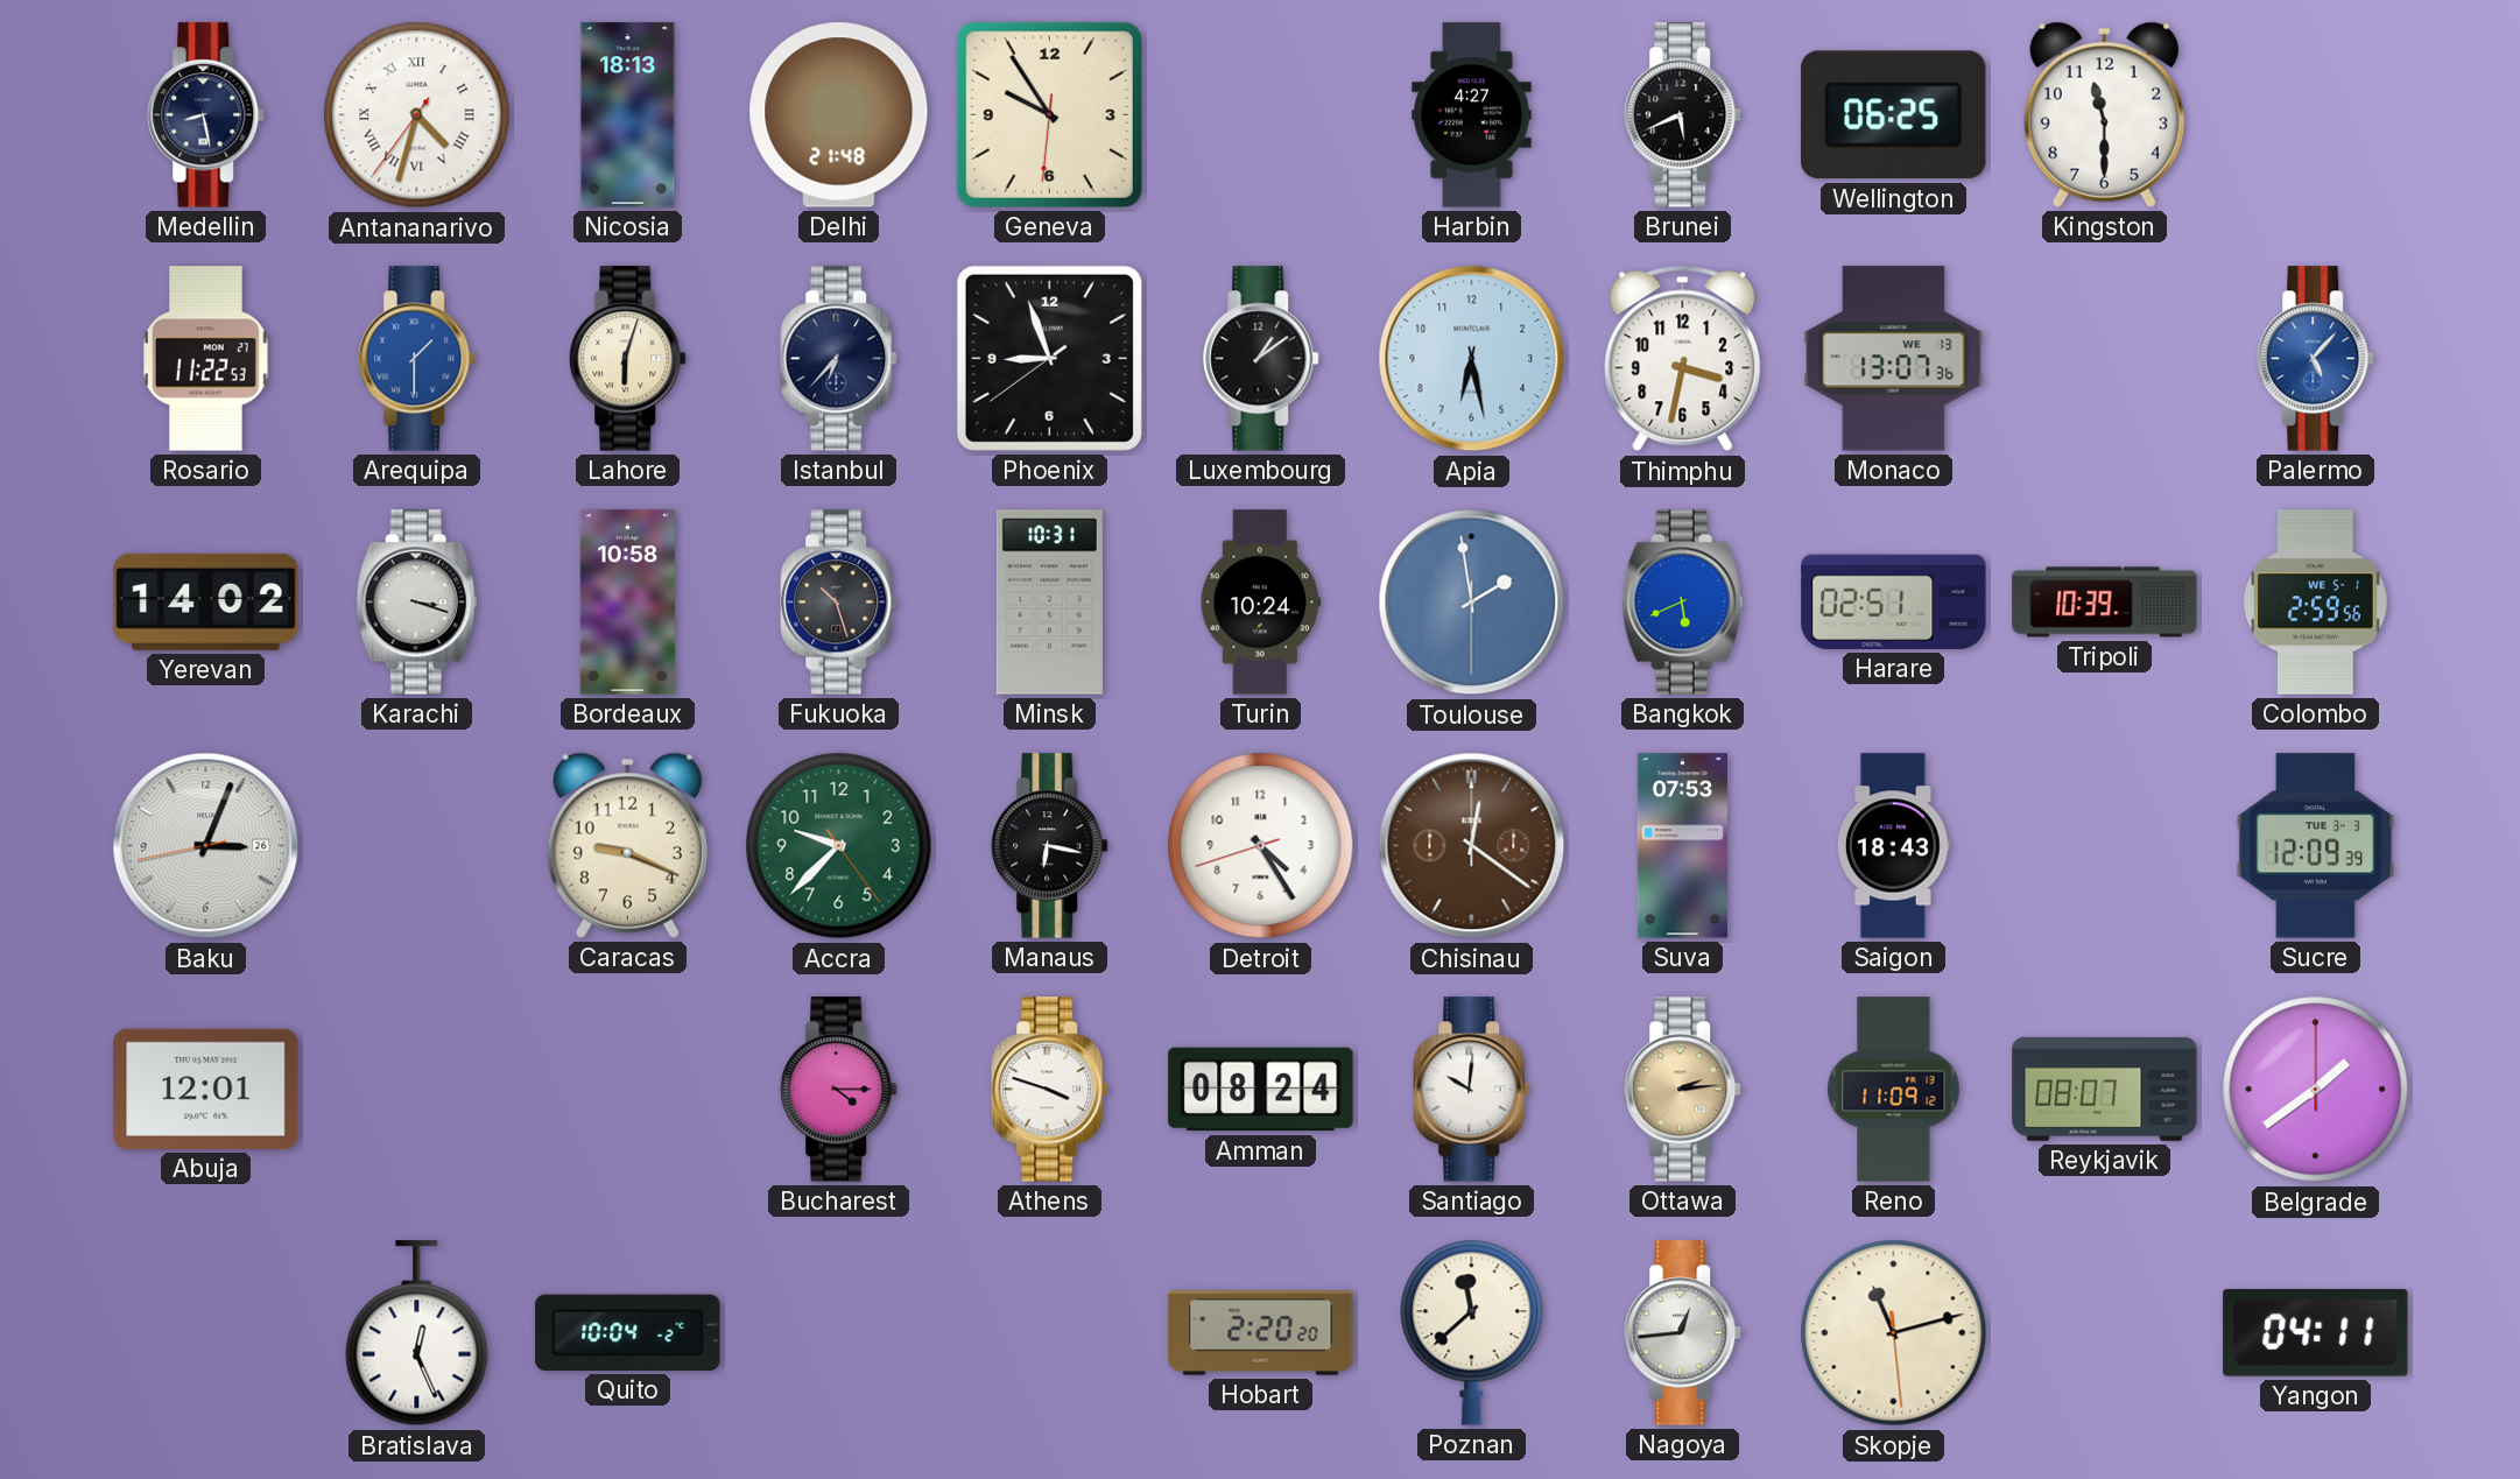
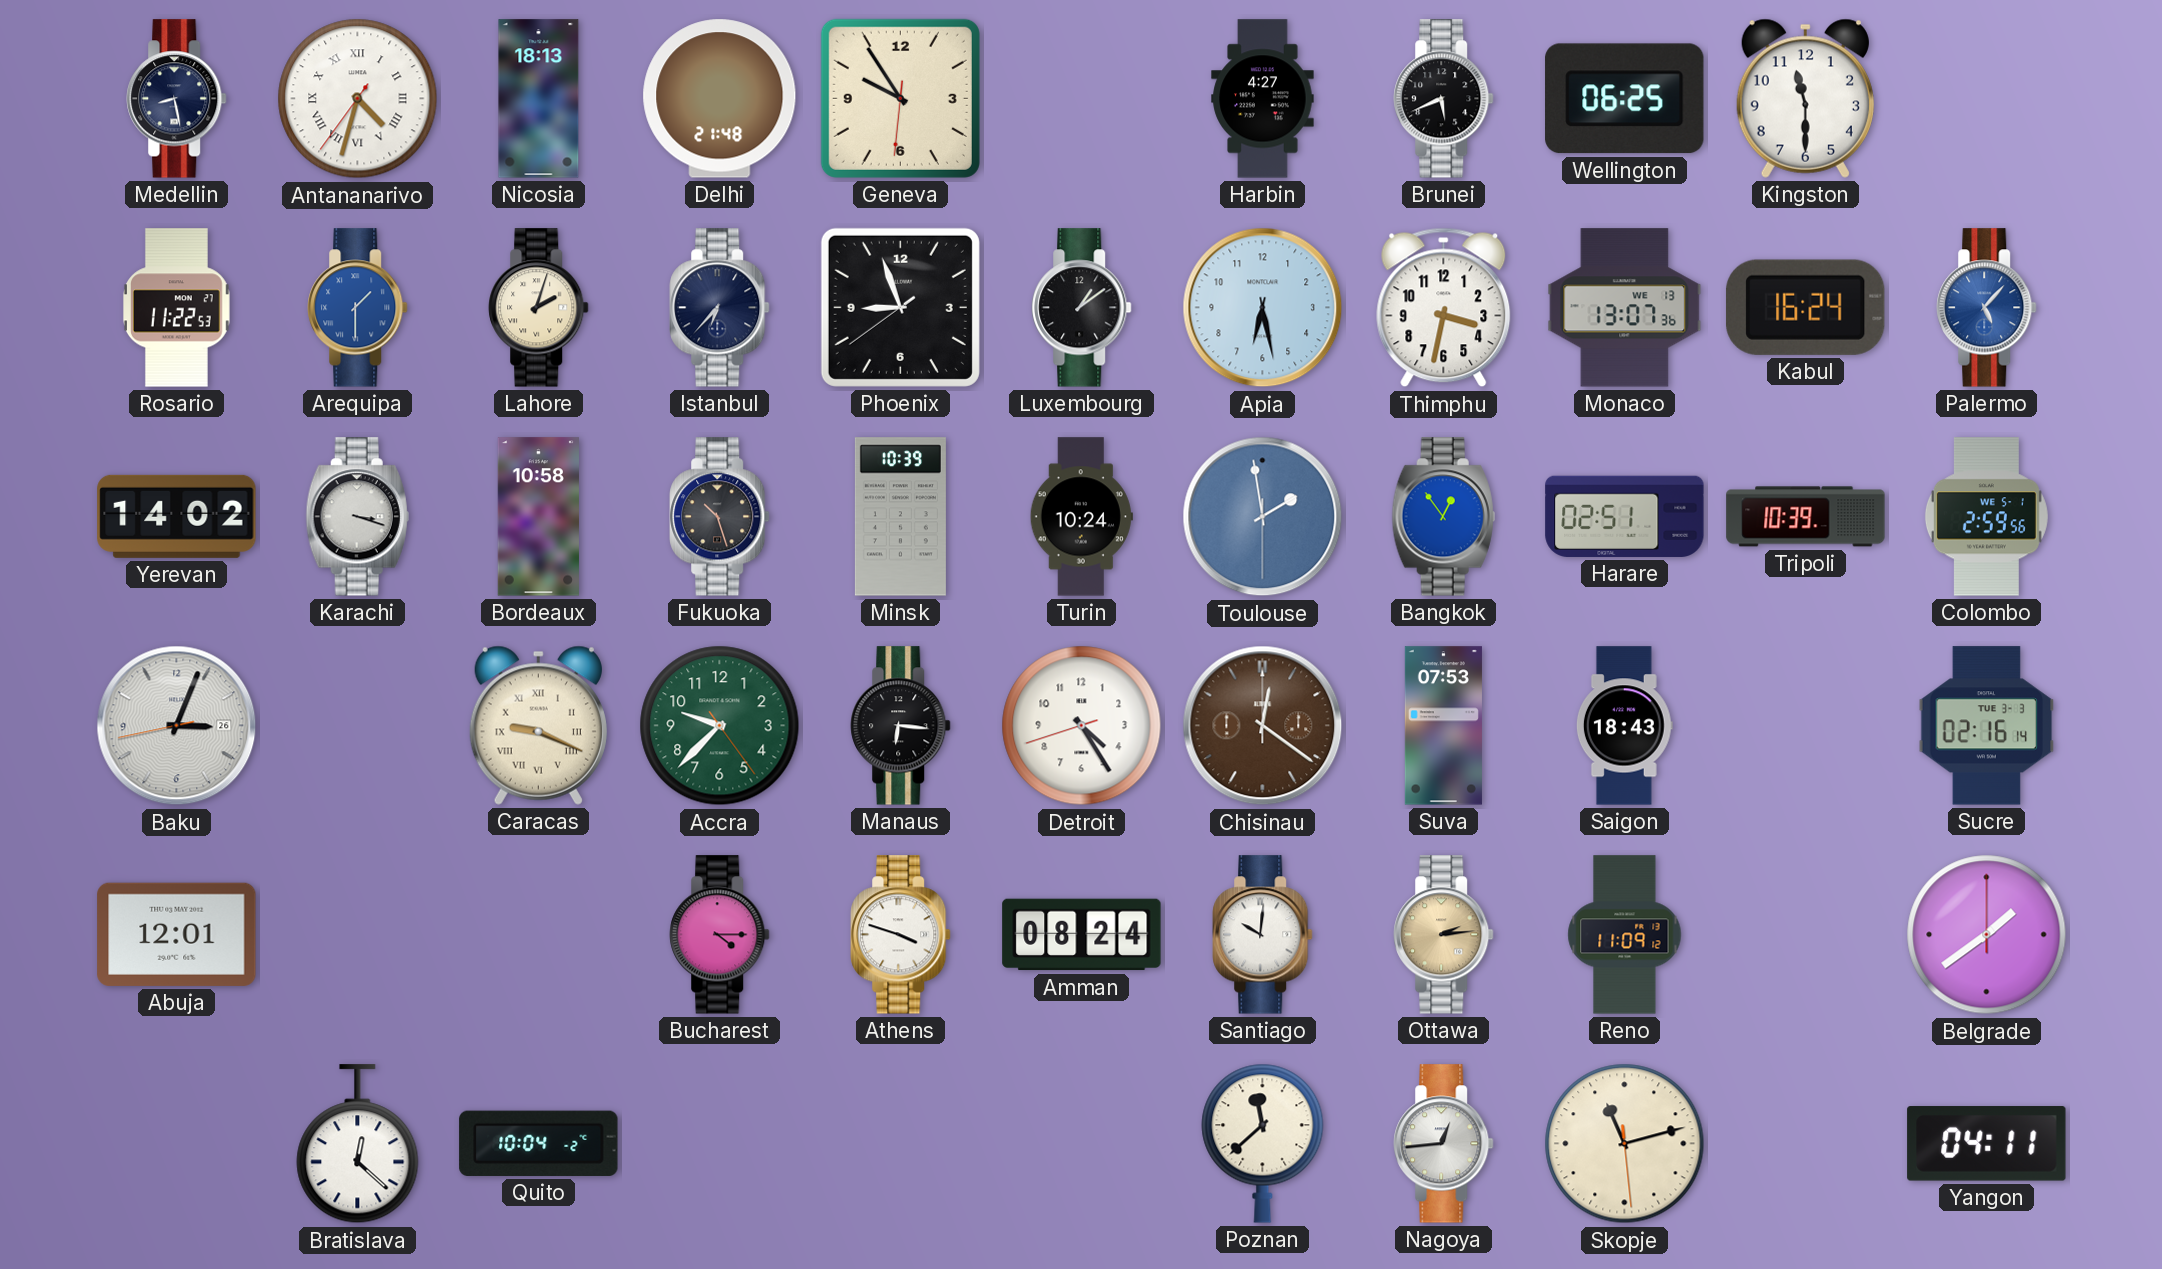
Lahore: 6:03 -> 2:03
Kabul: none -> 16:24
Minsk: 10:31 -> 10:39
Bangkok: 5:41 -> 12:54
Caracas numerals: Arabic -> Roman
Manaus: 6:17 -> 6:16
Sucre: 12:09 -> 02:16
Reykjavik: 08:07 -> none
Bratislava: 12:26 -> 12:22
Hobart: 2:20 -> none
